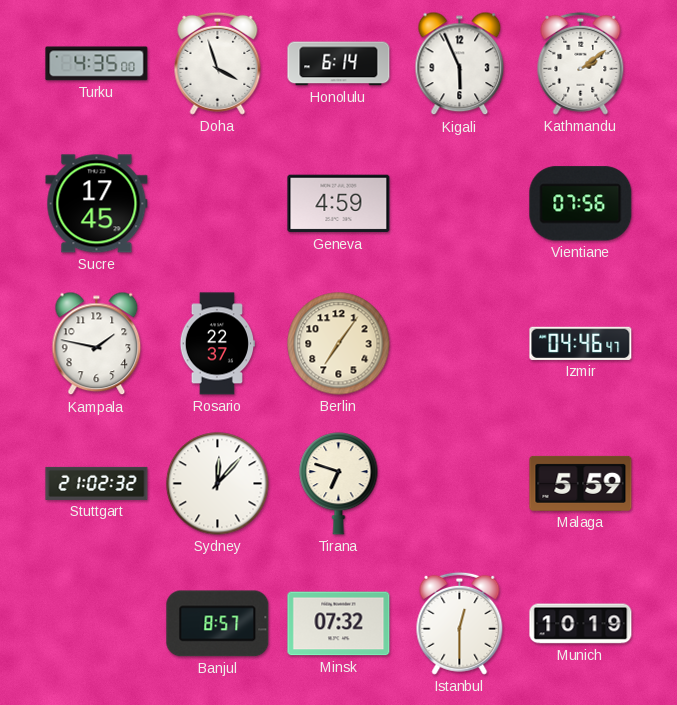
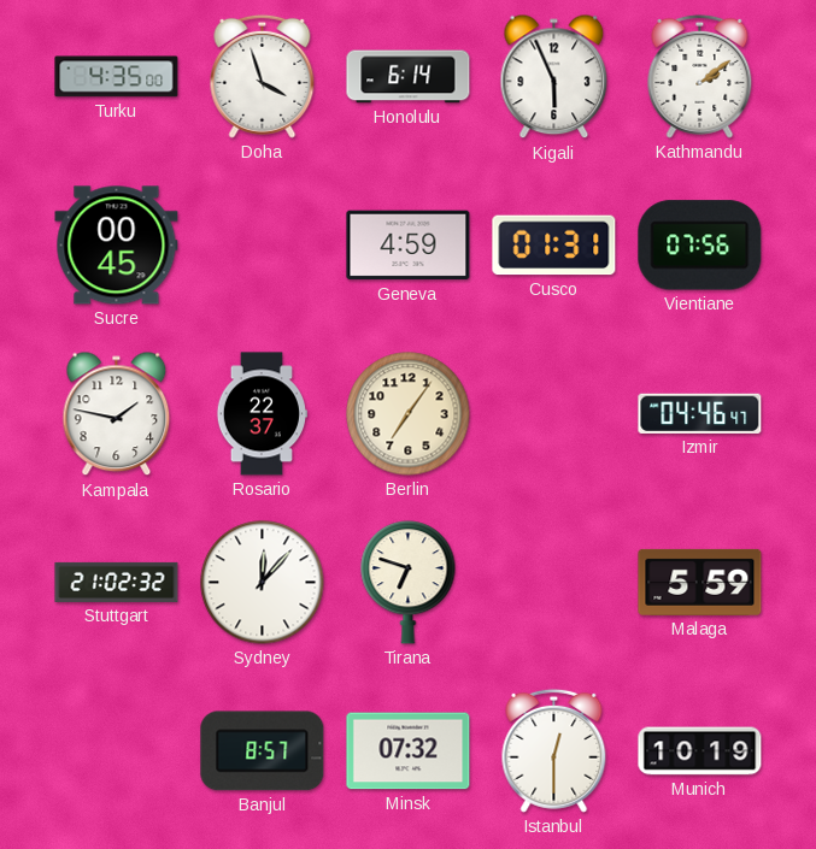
Sucre: 17:45 -> 00:45
Cusco: none -> 01:31
